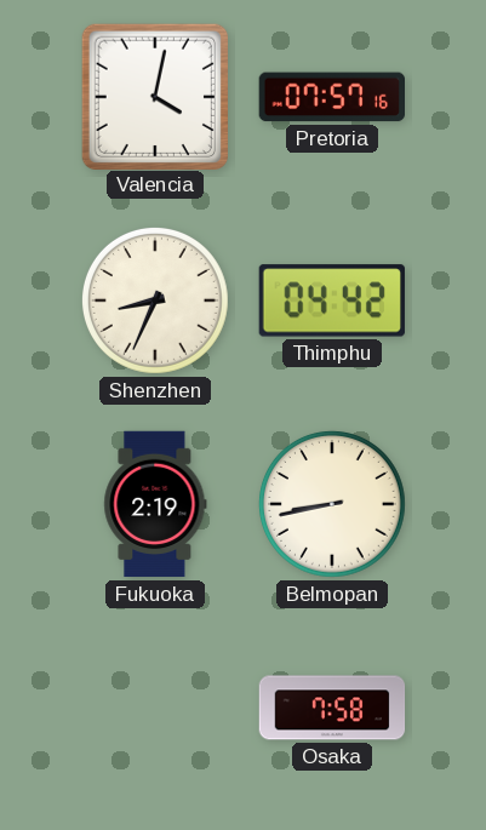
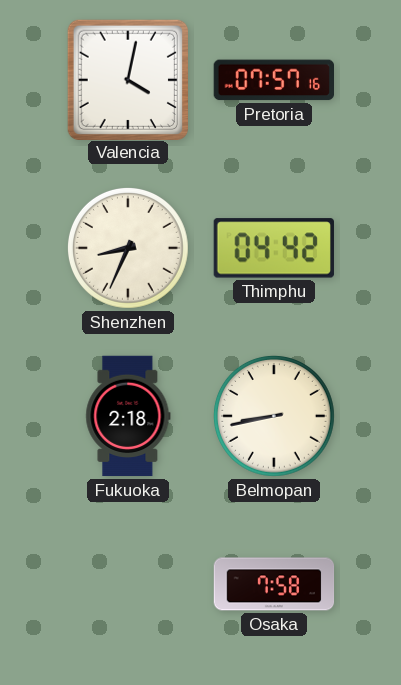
Fukuoka: 2:19 -> 2:18
